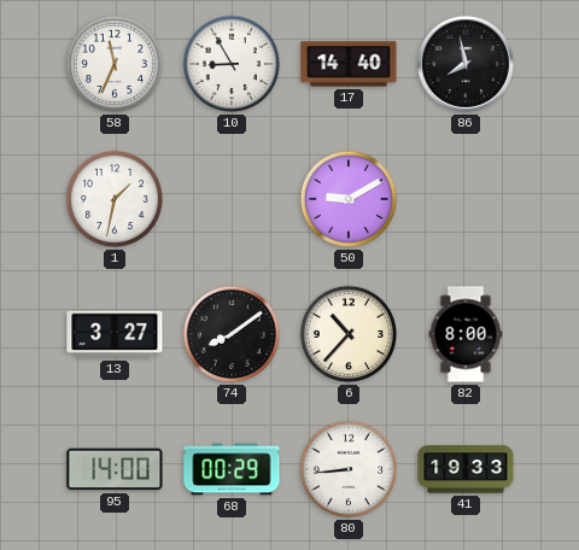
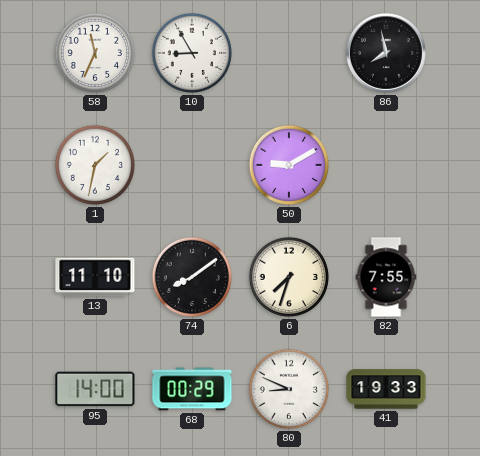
17: 14:40 -> none
13: 3:27 -> 11:10
6: 10:37 -> 7:33
82: 8:00 -> 7:55
80: 8:44 -> 8:49
